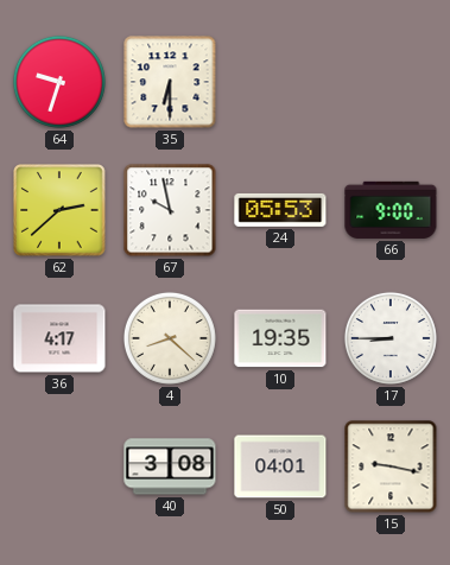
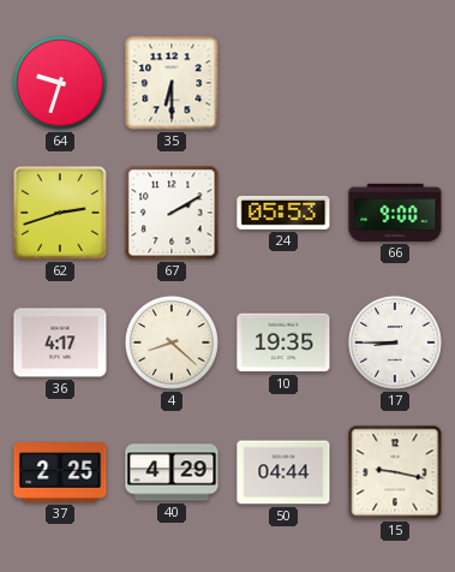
62: 2:38 -> 2:42
67: 9:58 -> 2:10
37: none -> 2:25
40: 3:08 -> 4:29
50: 04:01 -> 04:44
